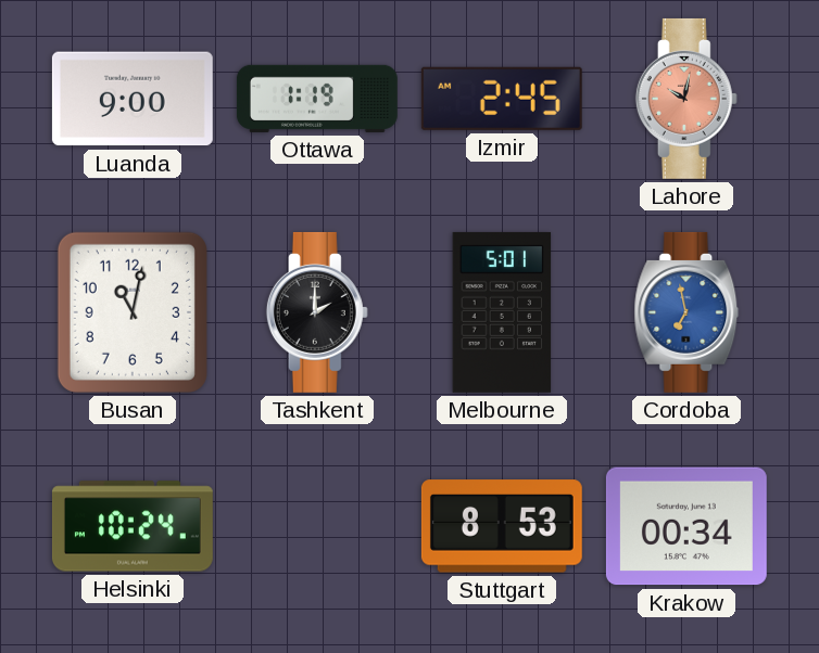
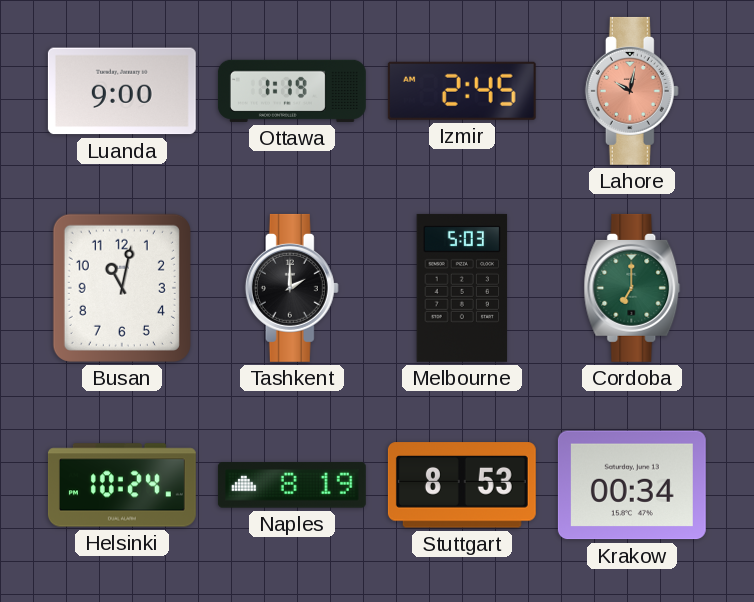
Melbourne: 5:01 -> 5:03
Cordoba: 6:58 -> 7:00
Cordoba dial: blue -> green
Naples: none -> 8:19
